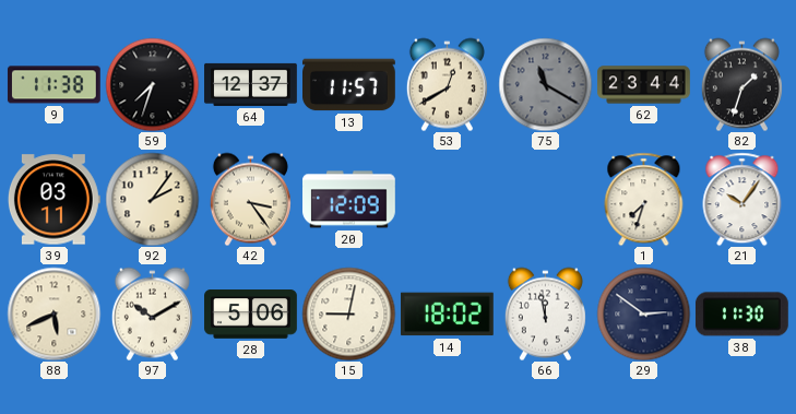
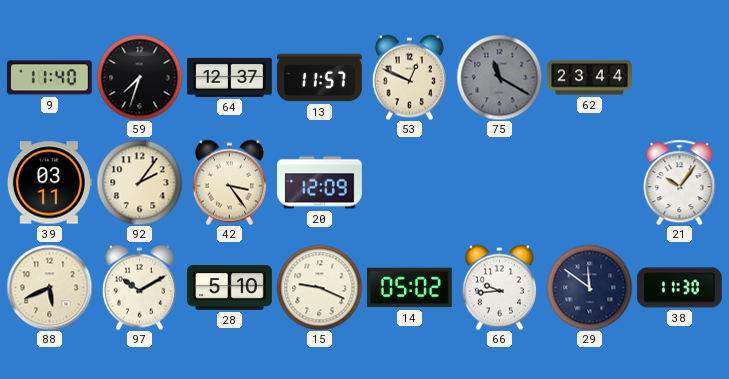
9: 11:38 -> 11:40
53: 12:40 -> 12:49
82: 1:33 -> none
1: 7:33 -> none
28: 5:06 -> 5:10
15: 9:02 -> 9:19
14: 18:02 -> 05:02
66: 11:58 -> 9:44
29: 2:51 -> 11:51
